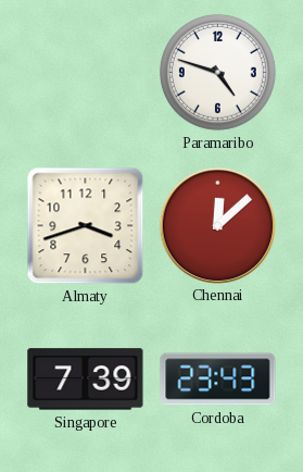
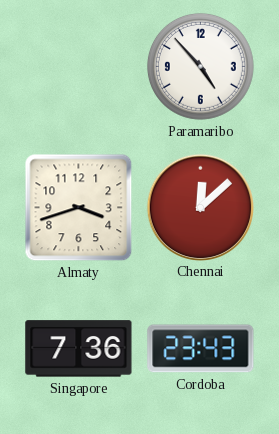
Paramaribo: 4:48 -> 4:53
Singapore: 7:39 -> 7:36
